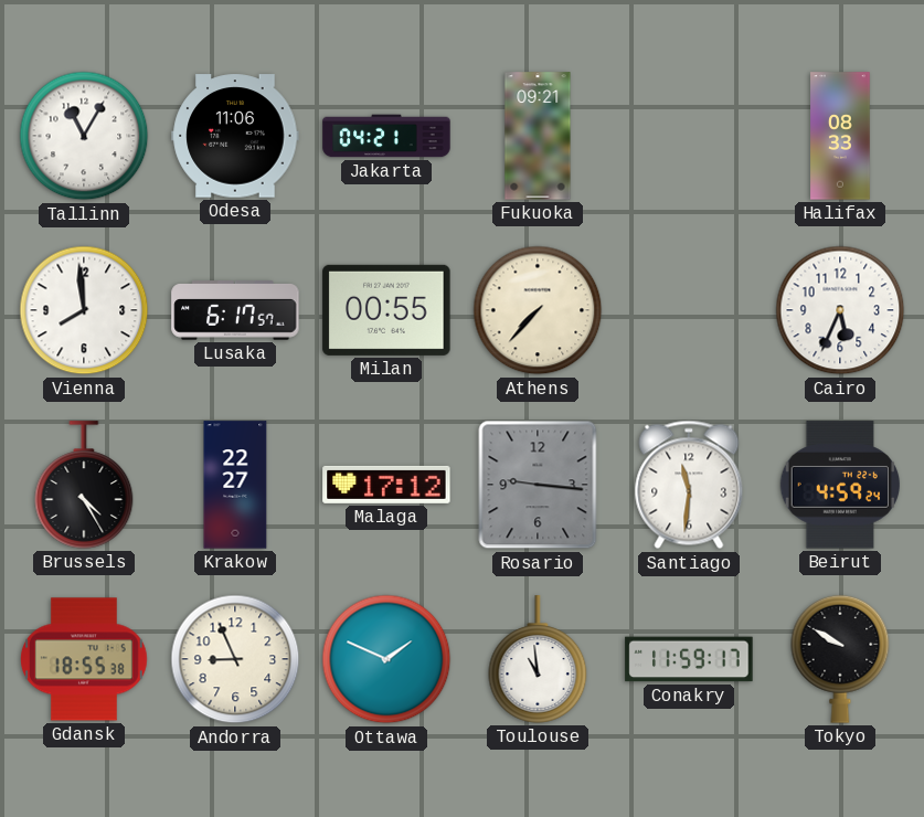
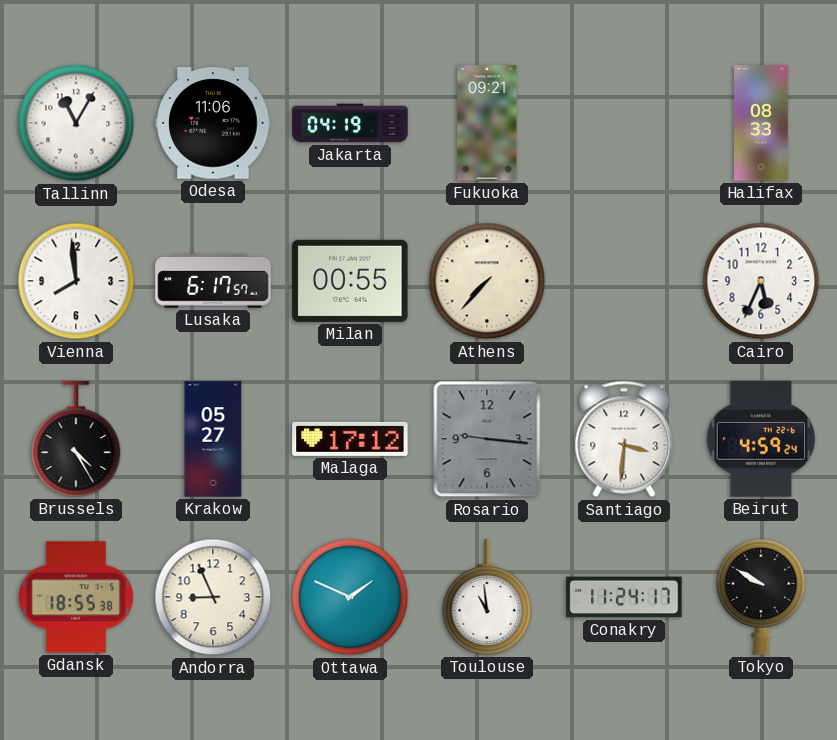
Jakarta: 04:21 -> 04:19
Krakow: 22:27 -> 05:27
Santiago: 11:31 -> 3:31
Conakry: 11:59 -> 11:24
